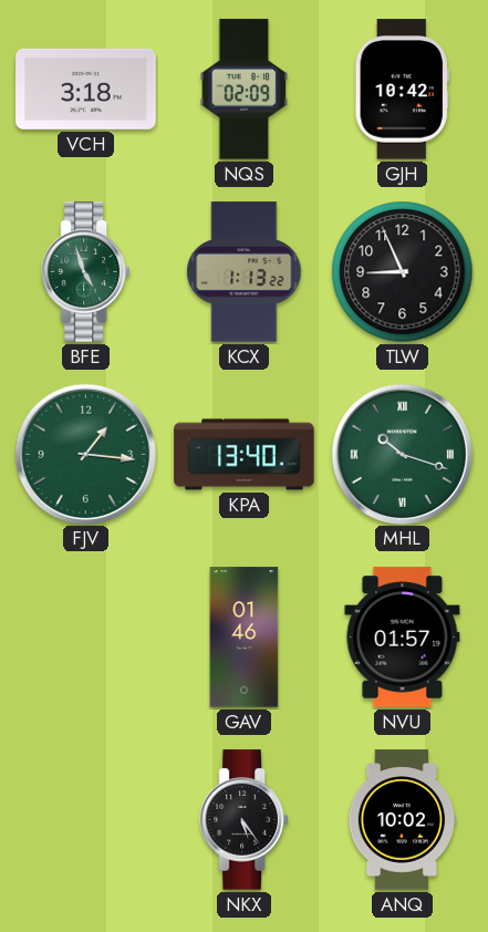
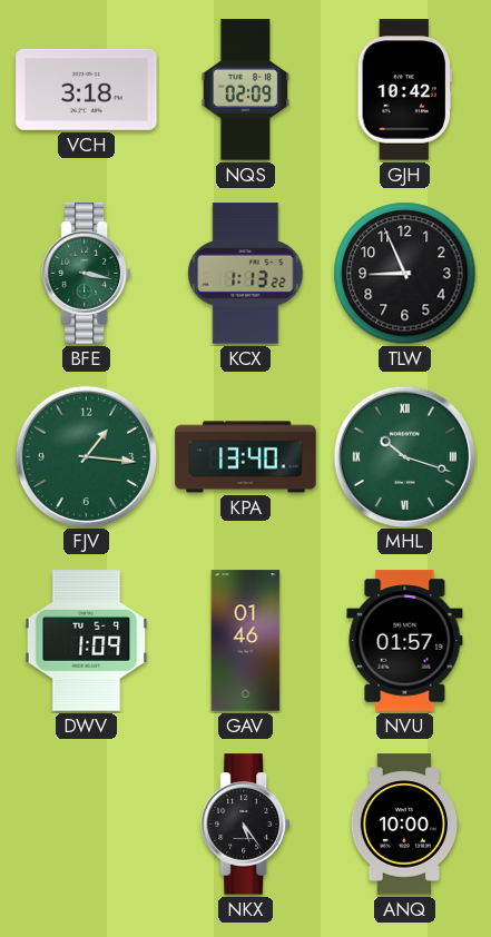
BFE: 4:57 -> 3:17
DWV: none -> 1:09
ANQ: 10:02 -> 10:00
